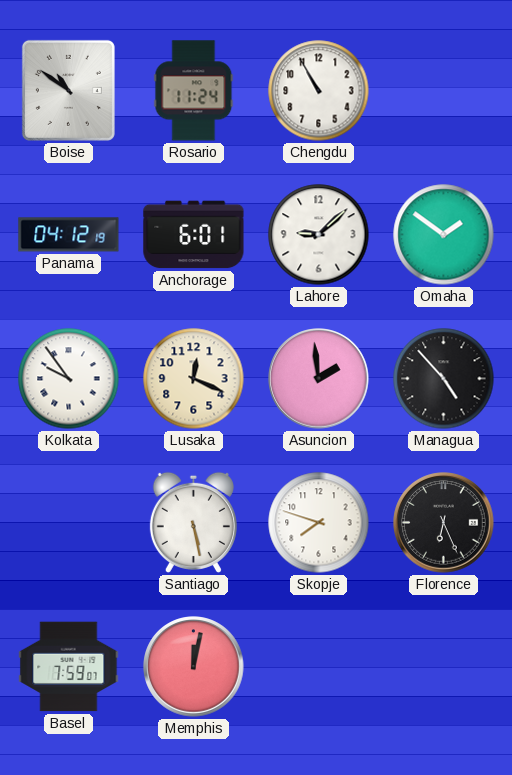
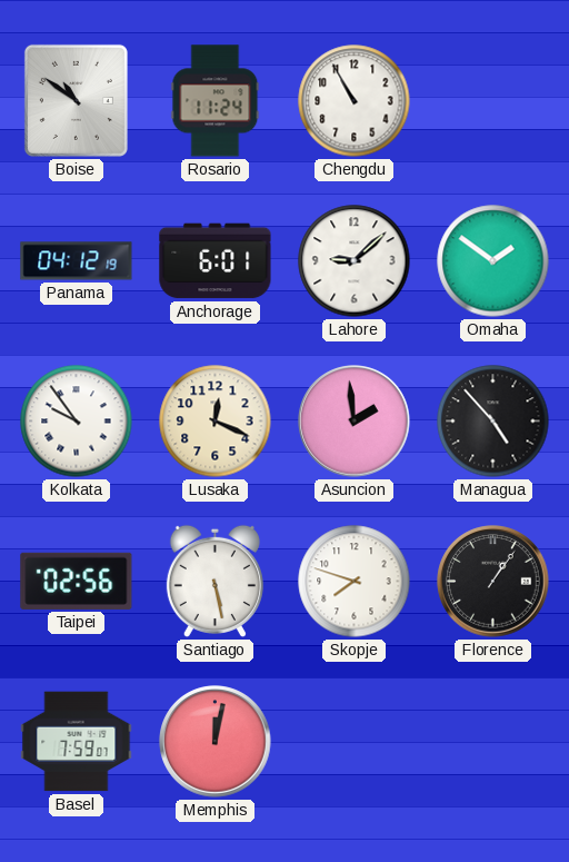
Taipei: none -> 02:56
Florence: 6:26 -> 1:06
